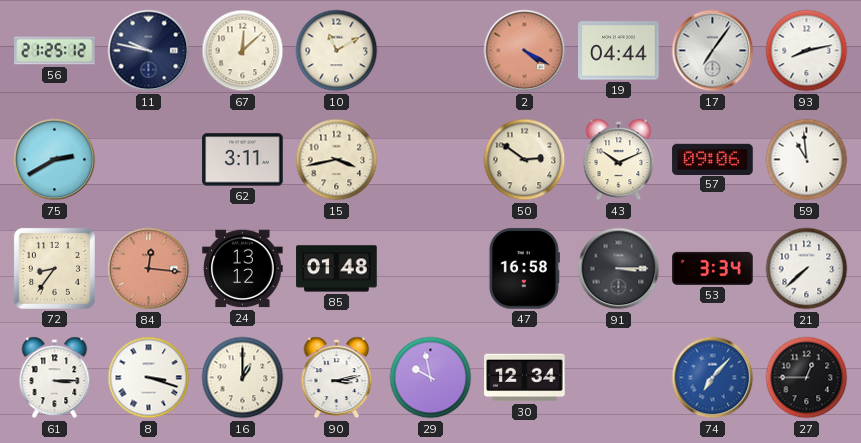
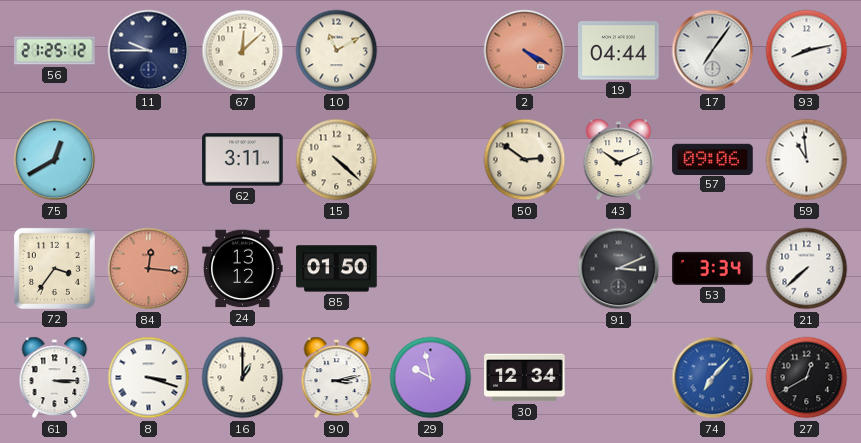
11: 9:47 -> 9:45
75: 2:40 -> 12:40
15: 3:43 -> 4:22
72: 8:36 -> 3:36
85: 01:48 -> 01:50
47: 16:58 -> none
91: 3:15 -> 3:11
27: 12:45 -> 12:40
